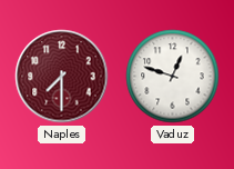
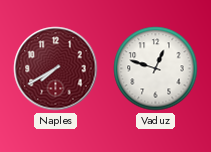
Naples: 7:30 -> 7:40
